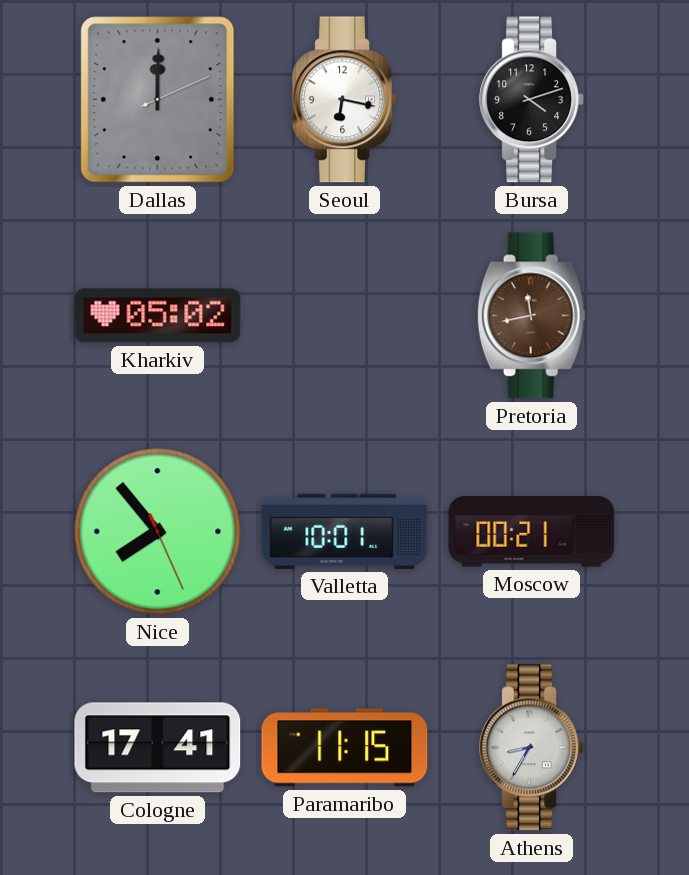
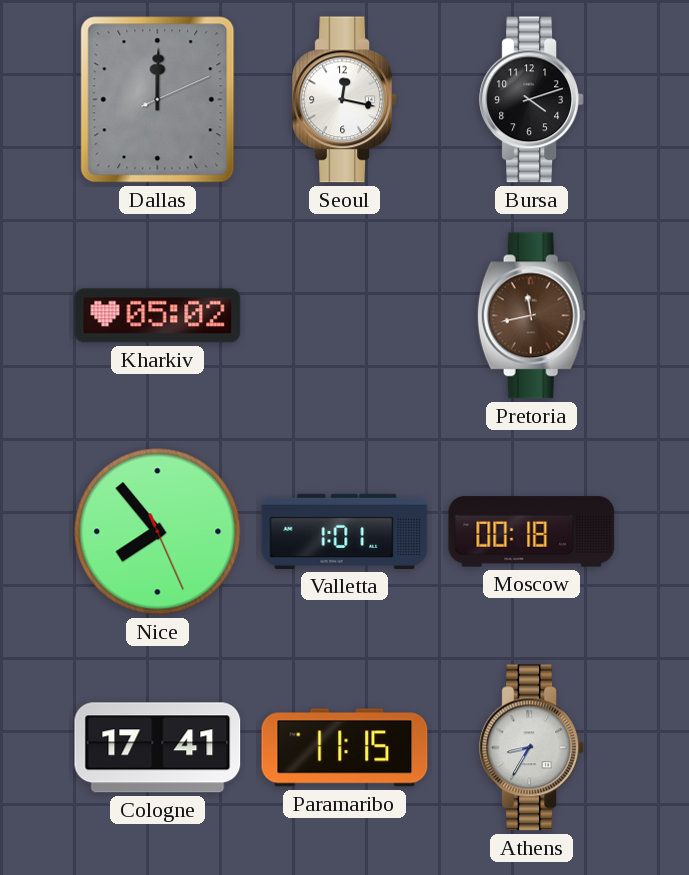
Seoul: 6:17 -> 12:17
Valletta: 10:01 -> 1:01
Moscow: 00:21 -> 00:18
